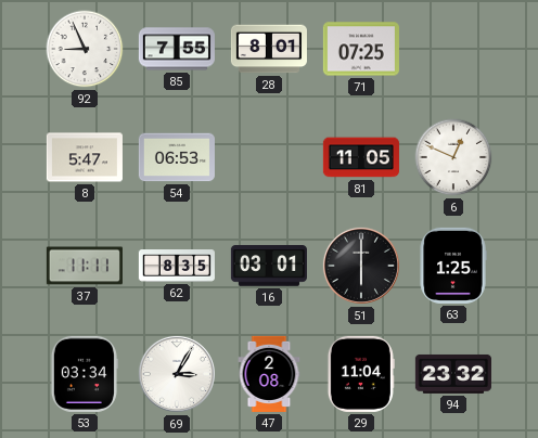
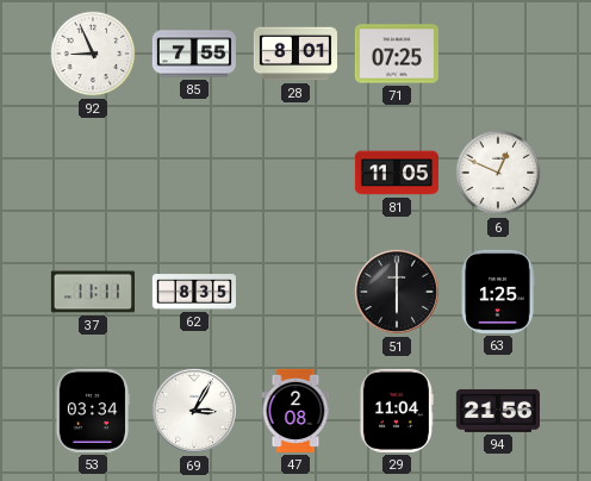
8: 5:47 -> none
54: 06:53 -> none
16: 03:01 -> none
94: 23:32 -> 21:56
